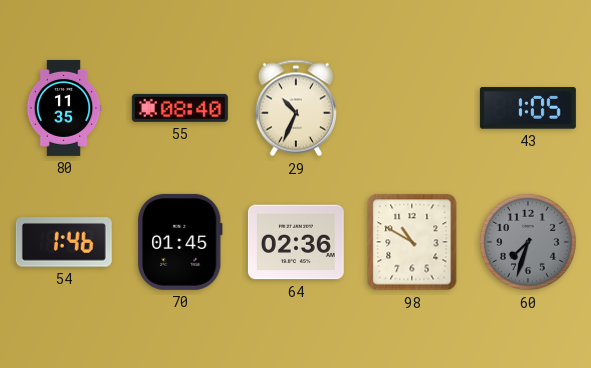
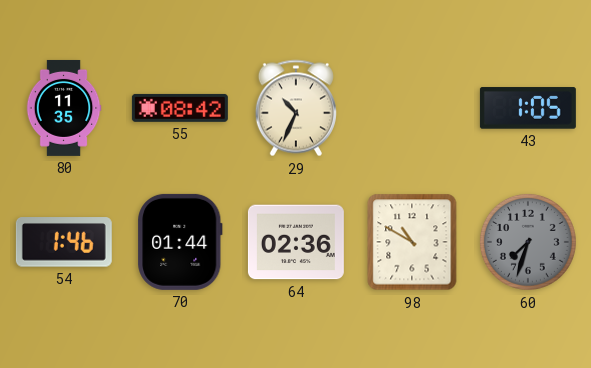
55: 08:40 -> 08:42
70: 01:45 -> 01:44
